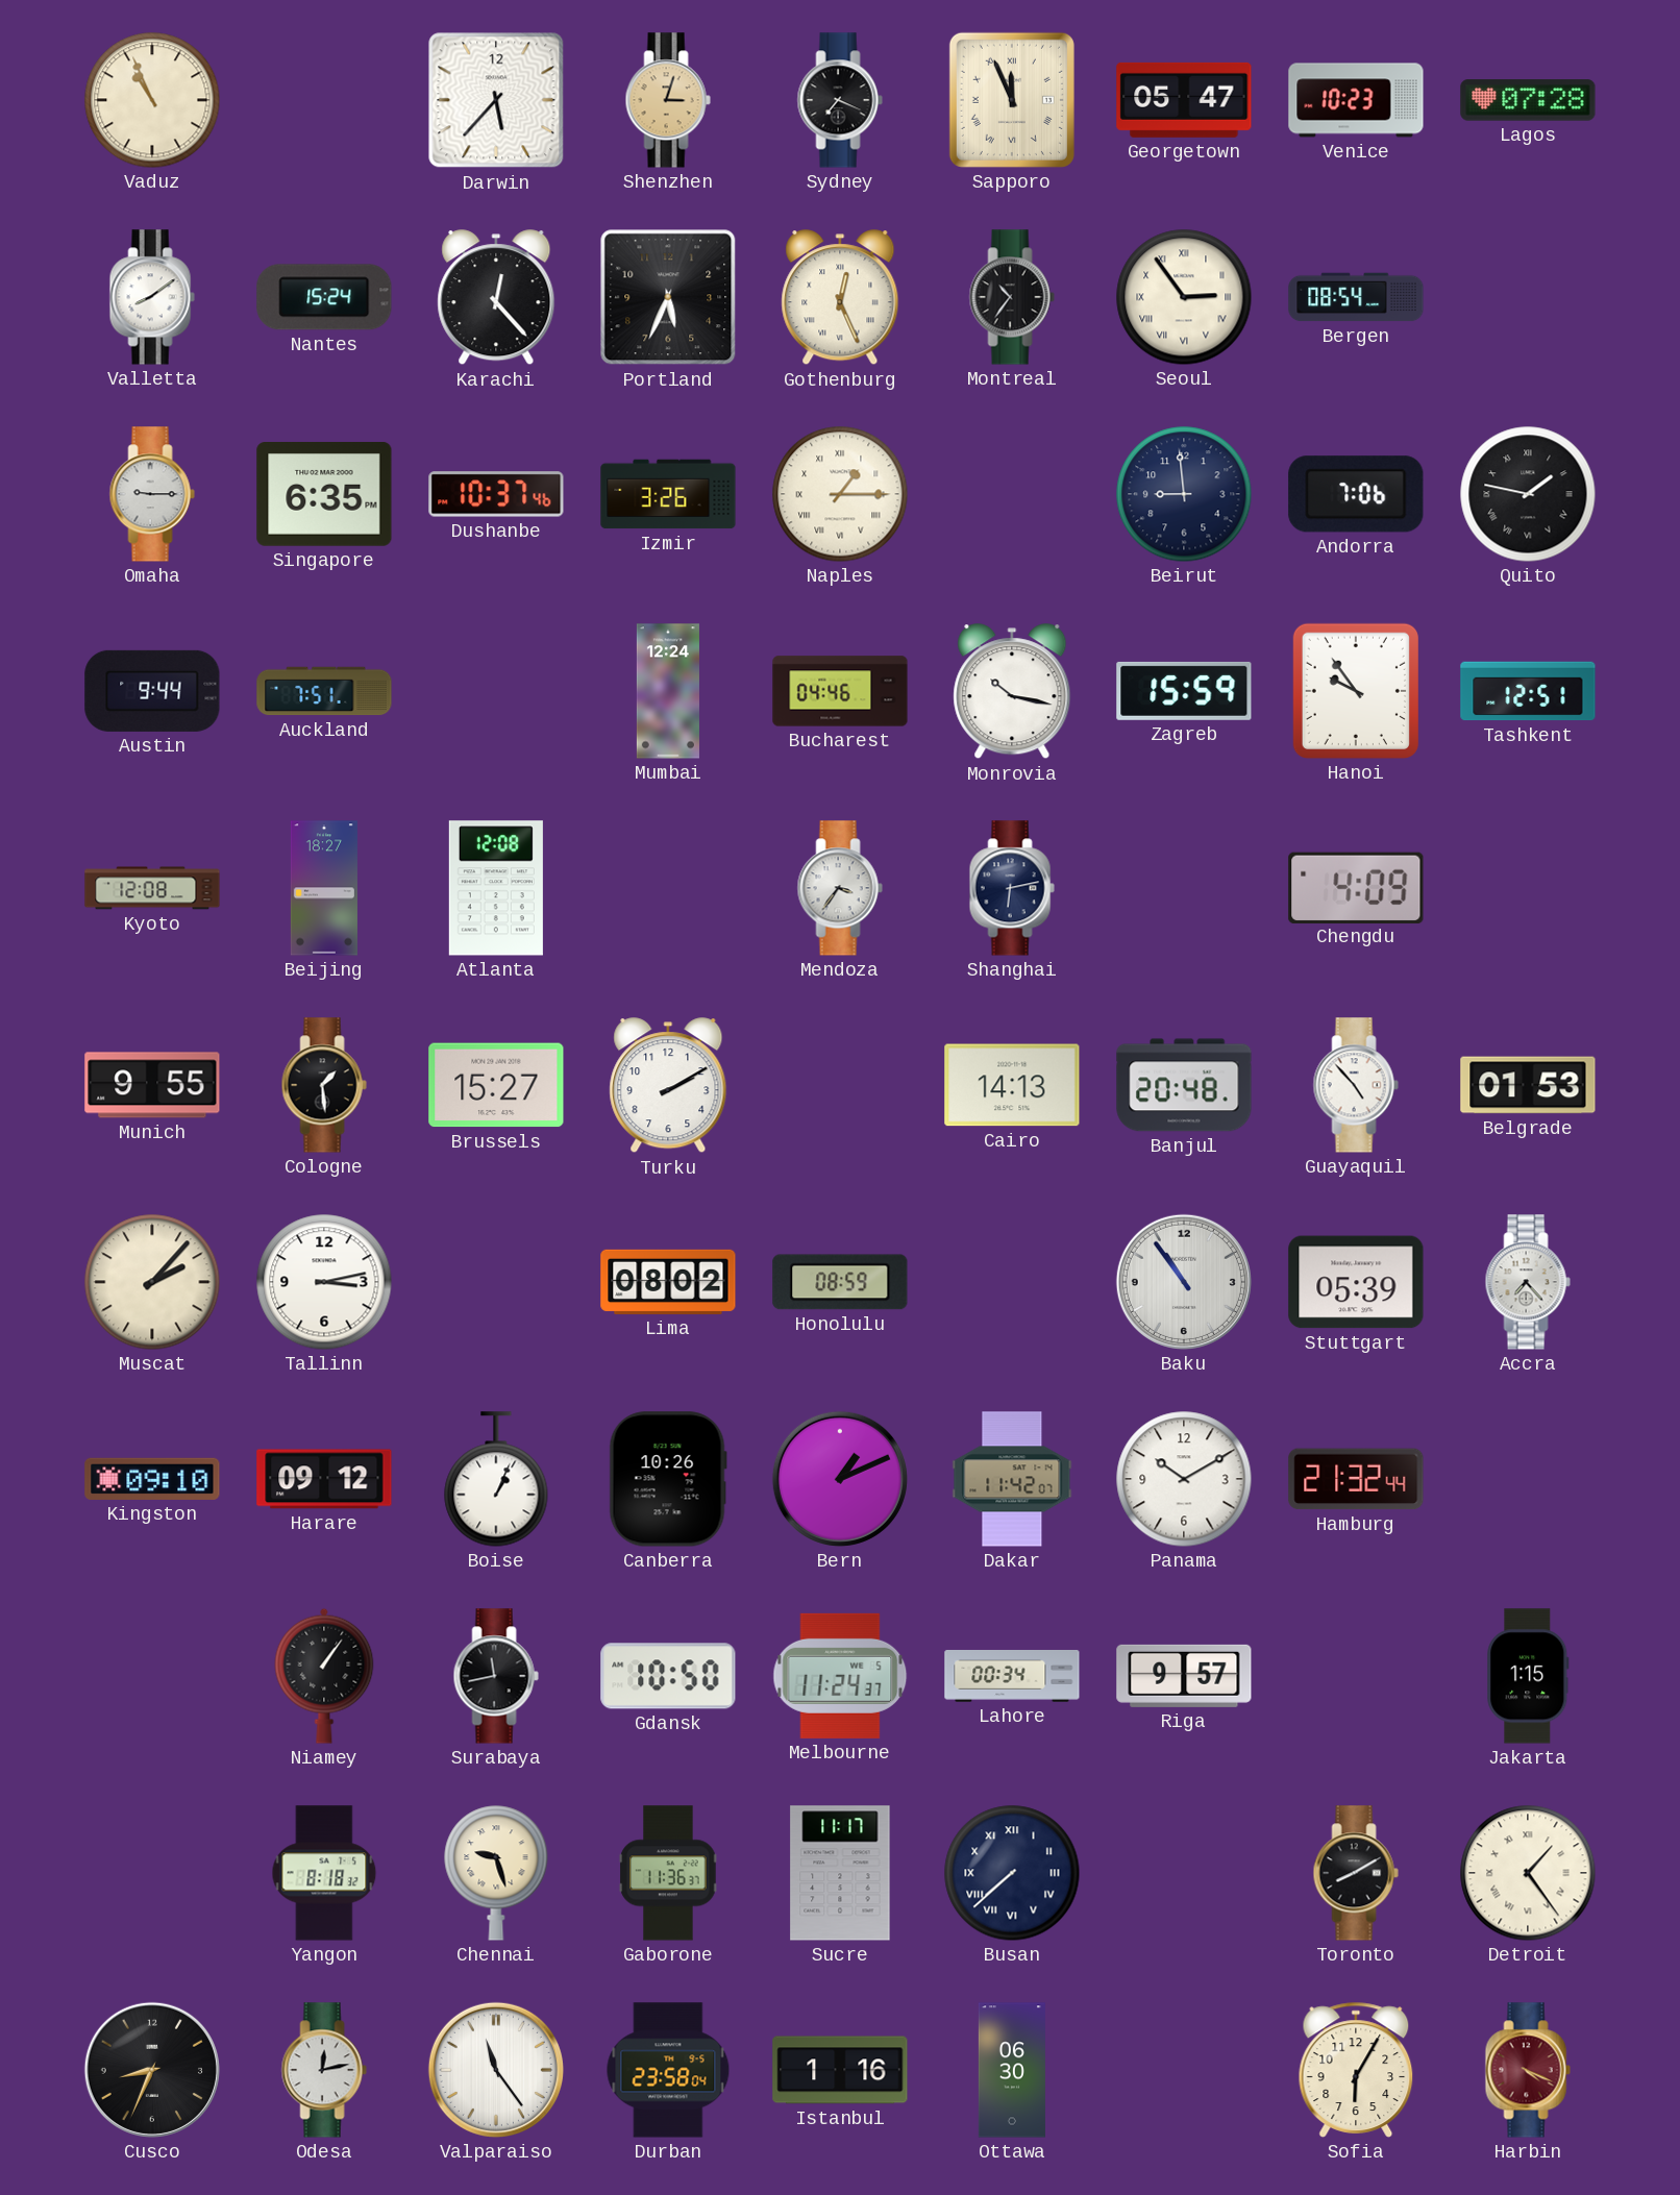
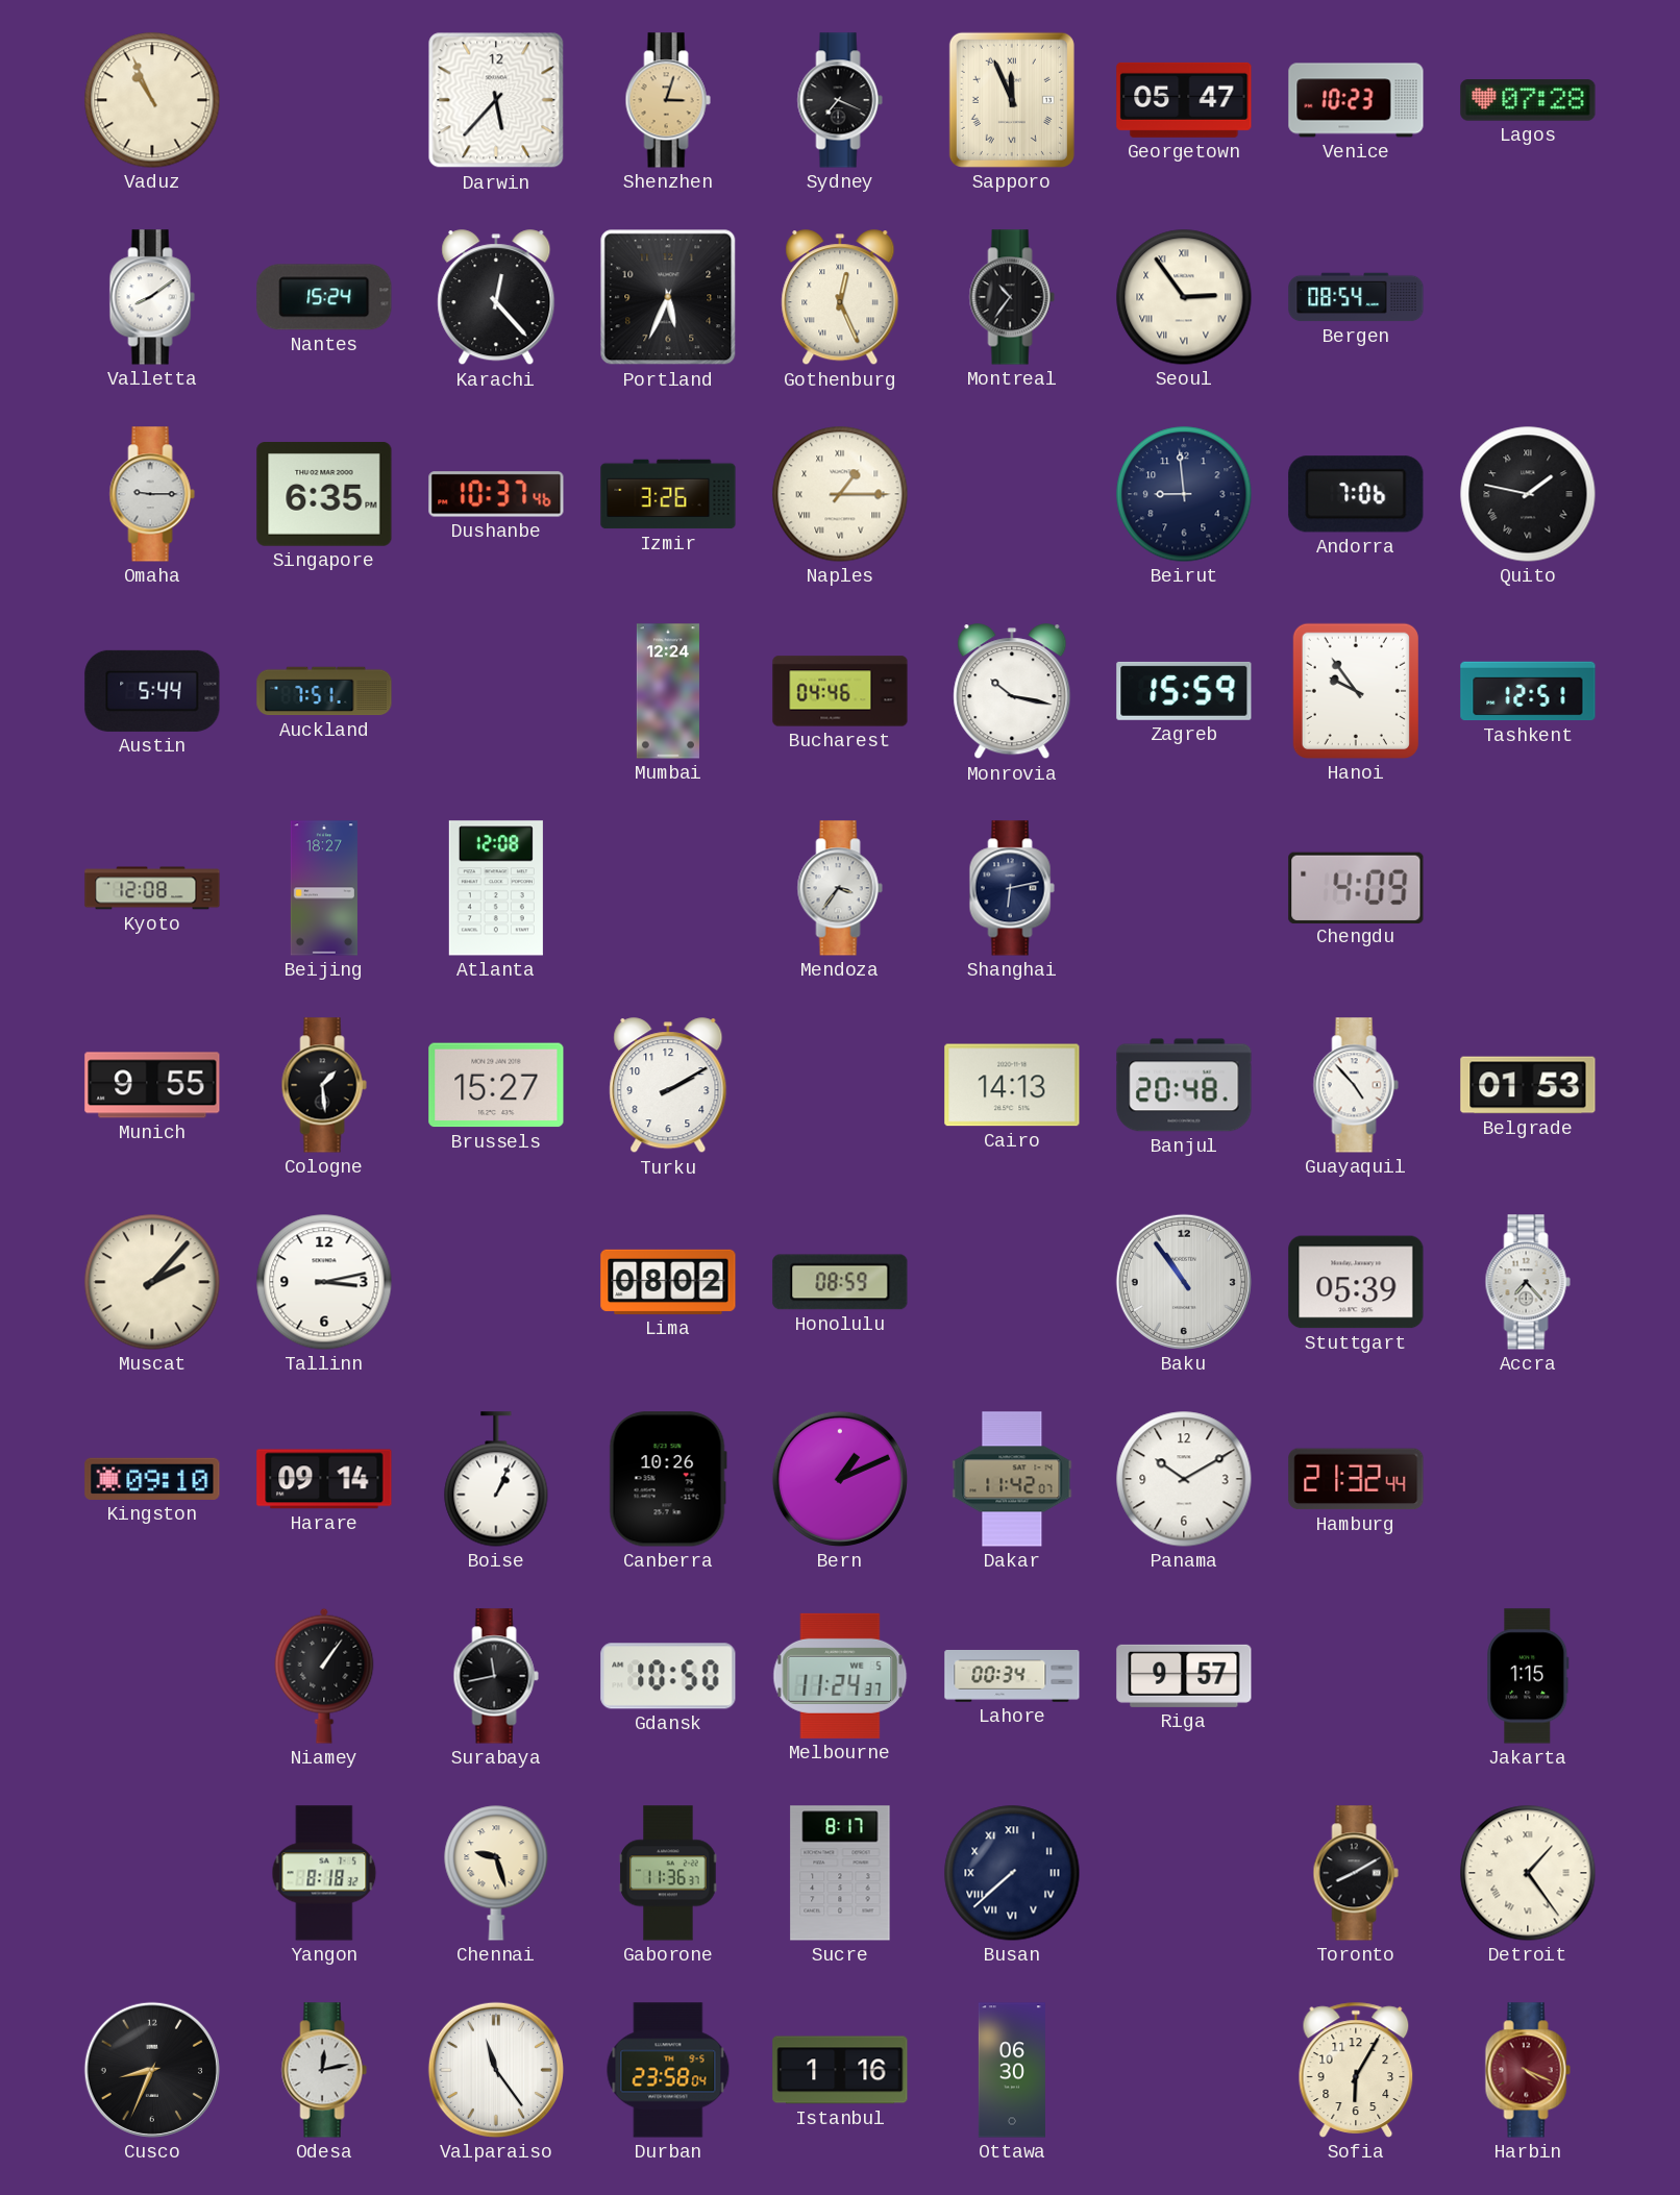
Austin: 9:44 -> 5:44
Harare: 09:12 -> 09:14
Sucre: 11:17 -> 8:17
